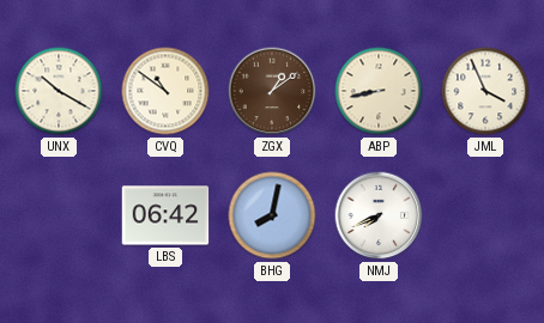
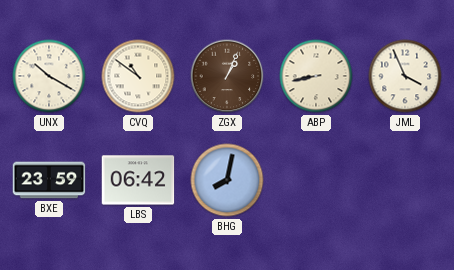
ZGX: 1:09 -> 1:04
BXE: none -> 23:59
NMJ: 7:41 -> none
